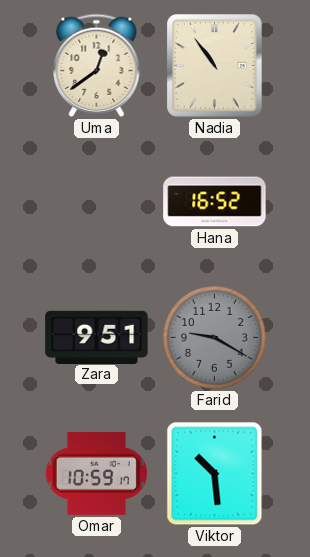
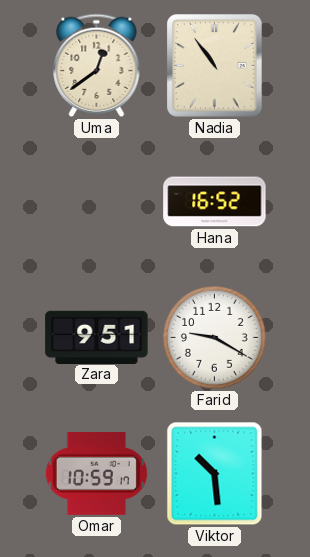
Farid dial: grey -> white
